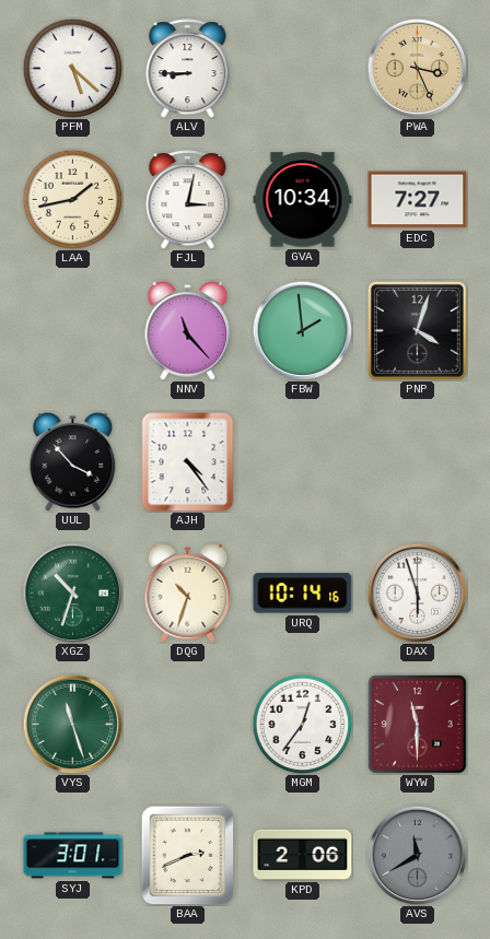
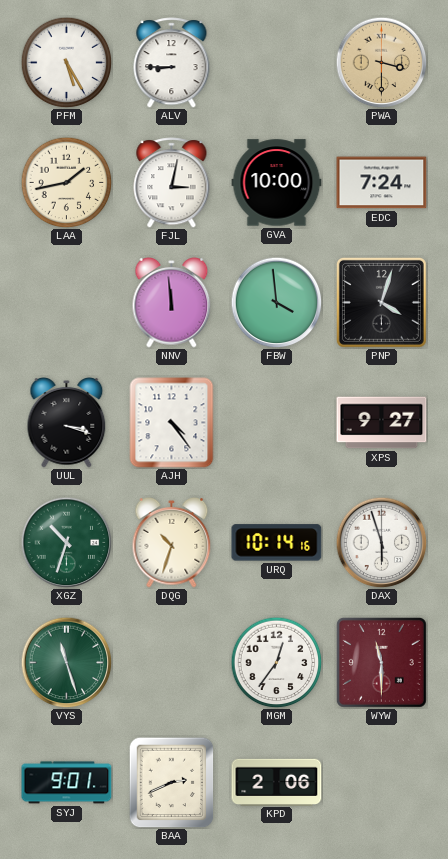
PFM: 5:22 -> 5:25
PWA: 3:26 -> 3:30
GVA: 10:34 -> 10:00
EDC: 7:27 -> 7:24
NNV: 11:23 -> 11:59
FBW: 1:59 -> 3:59
UUL: 3:53 -> 3:18
XPS: none -> 9:27
SYJ: 3:01 -> 9:01
AVS: 11:40 -> none
